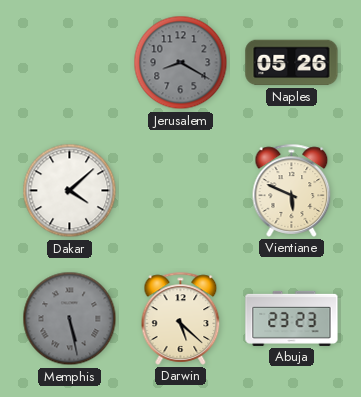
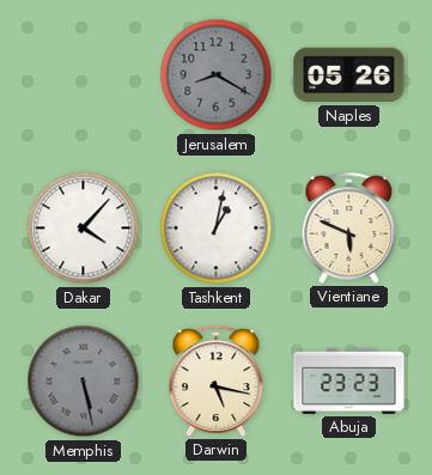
Dakar: 4:08 -> 4:07
Tashkent: none -> 1:02
Darwin: 5:22 -> 5:17
